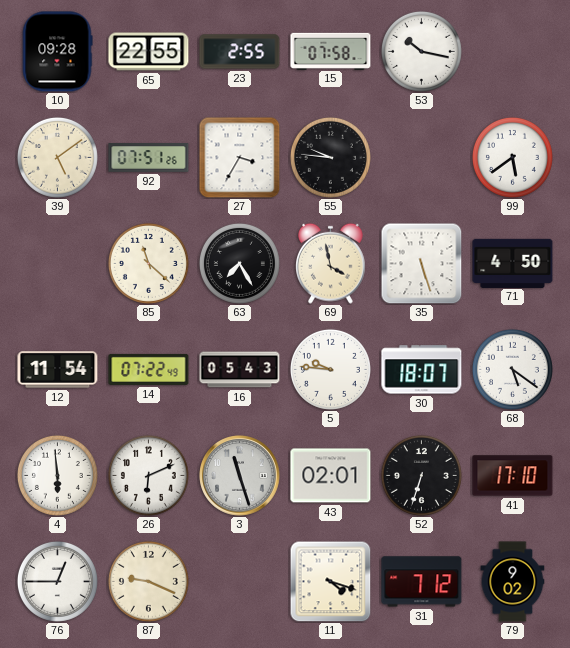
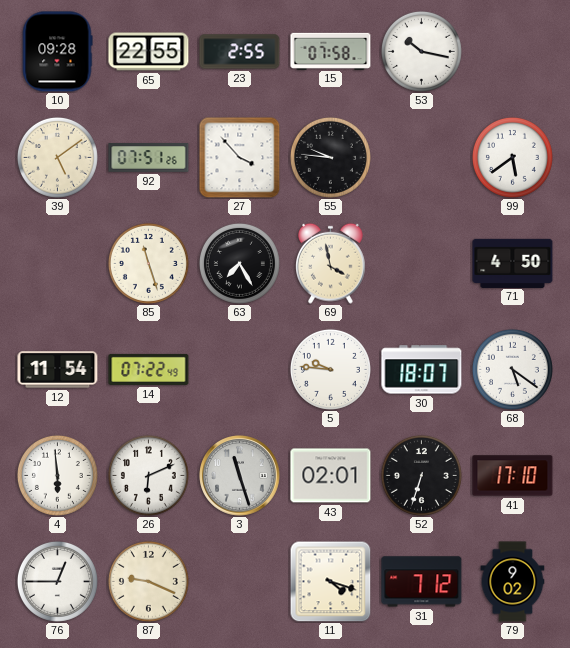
27: 3:35 -> 3:53
85: 11:22 -> 11:27
35: 5:27 -> none
16: 05:43 -> none
